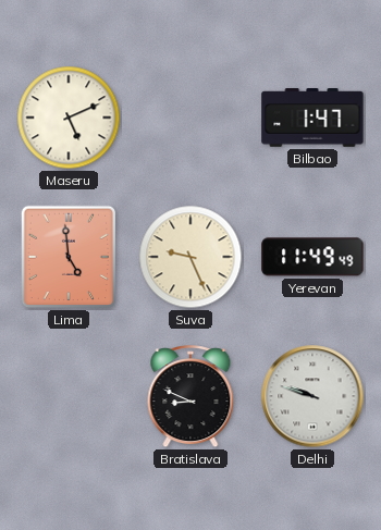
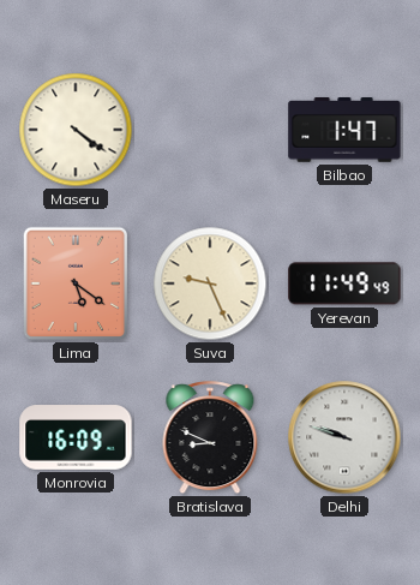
Maseru: 5:11 -> 4:21
Lima: 4:59 -> 5:21
Monrovia: none -> 16:09
